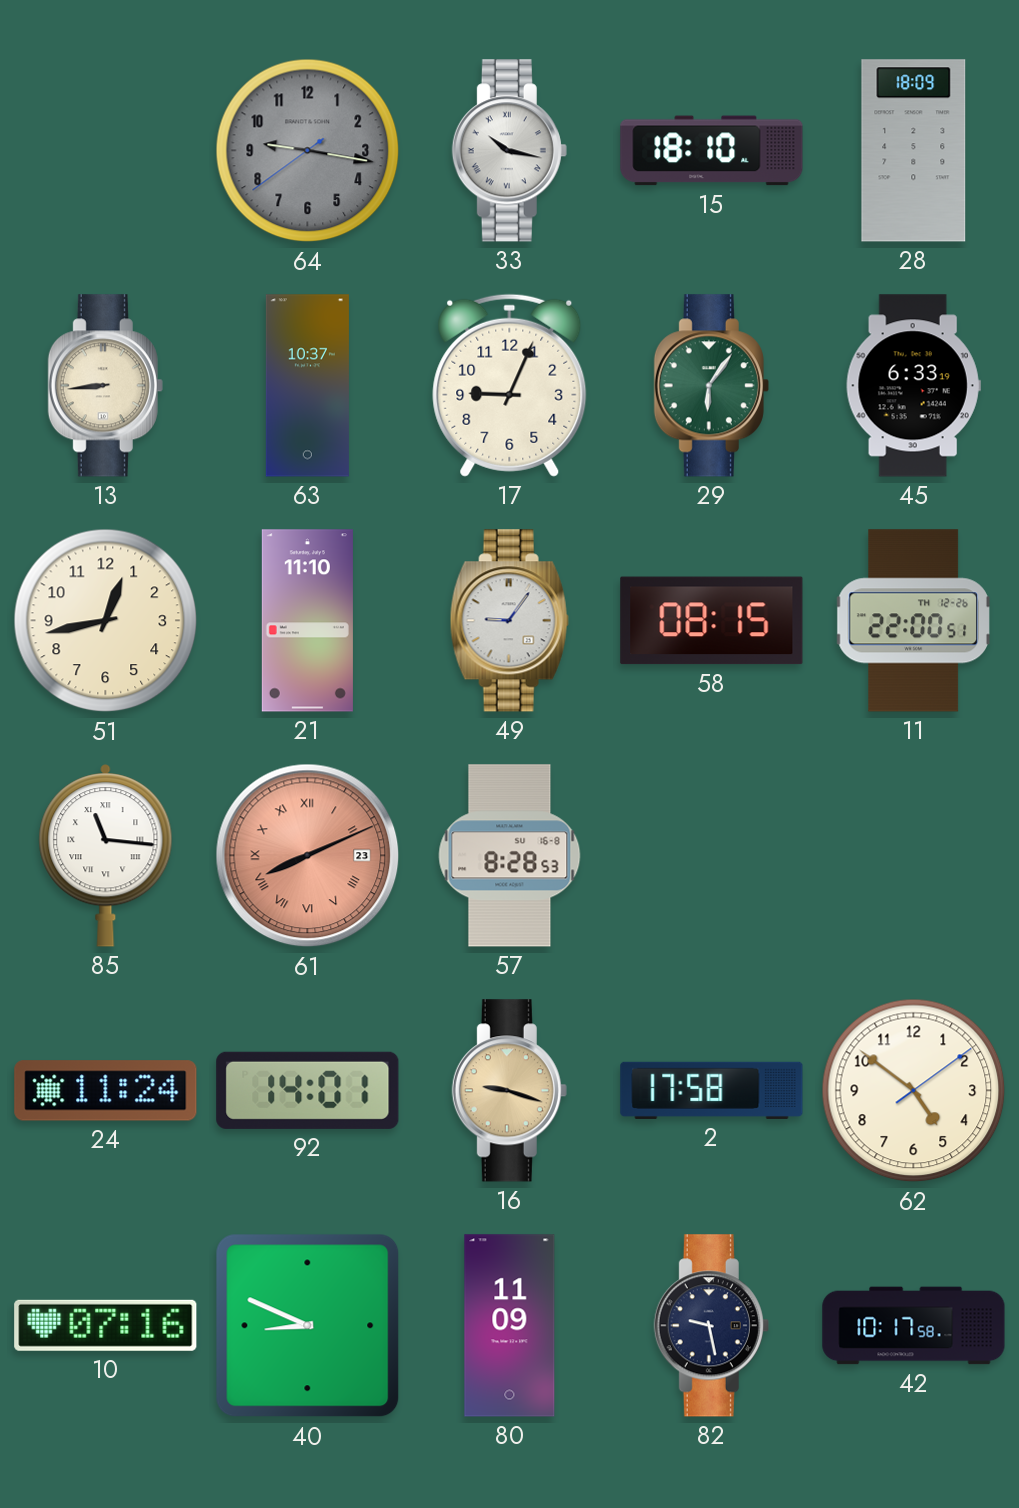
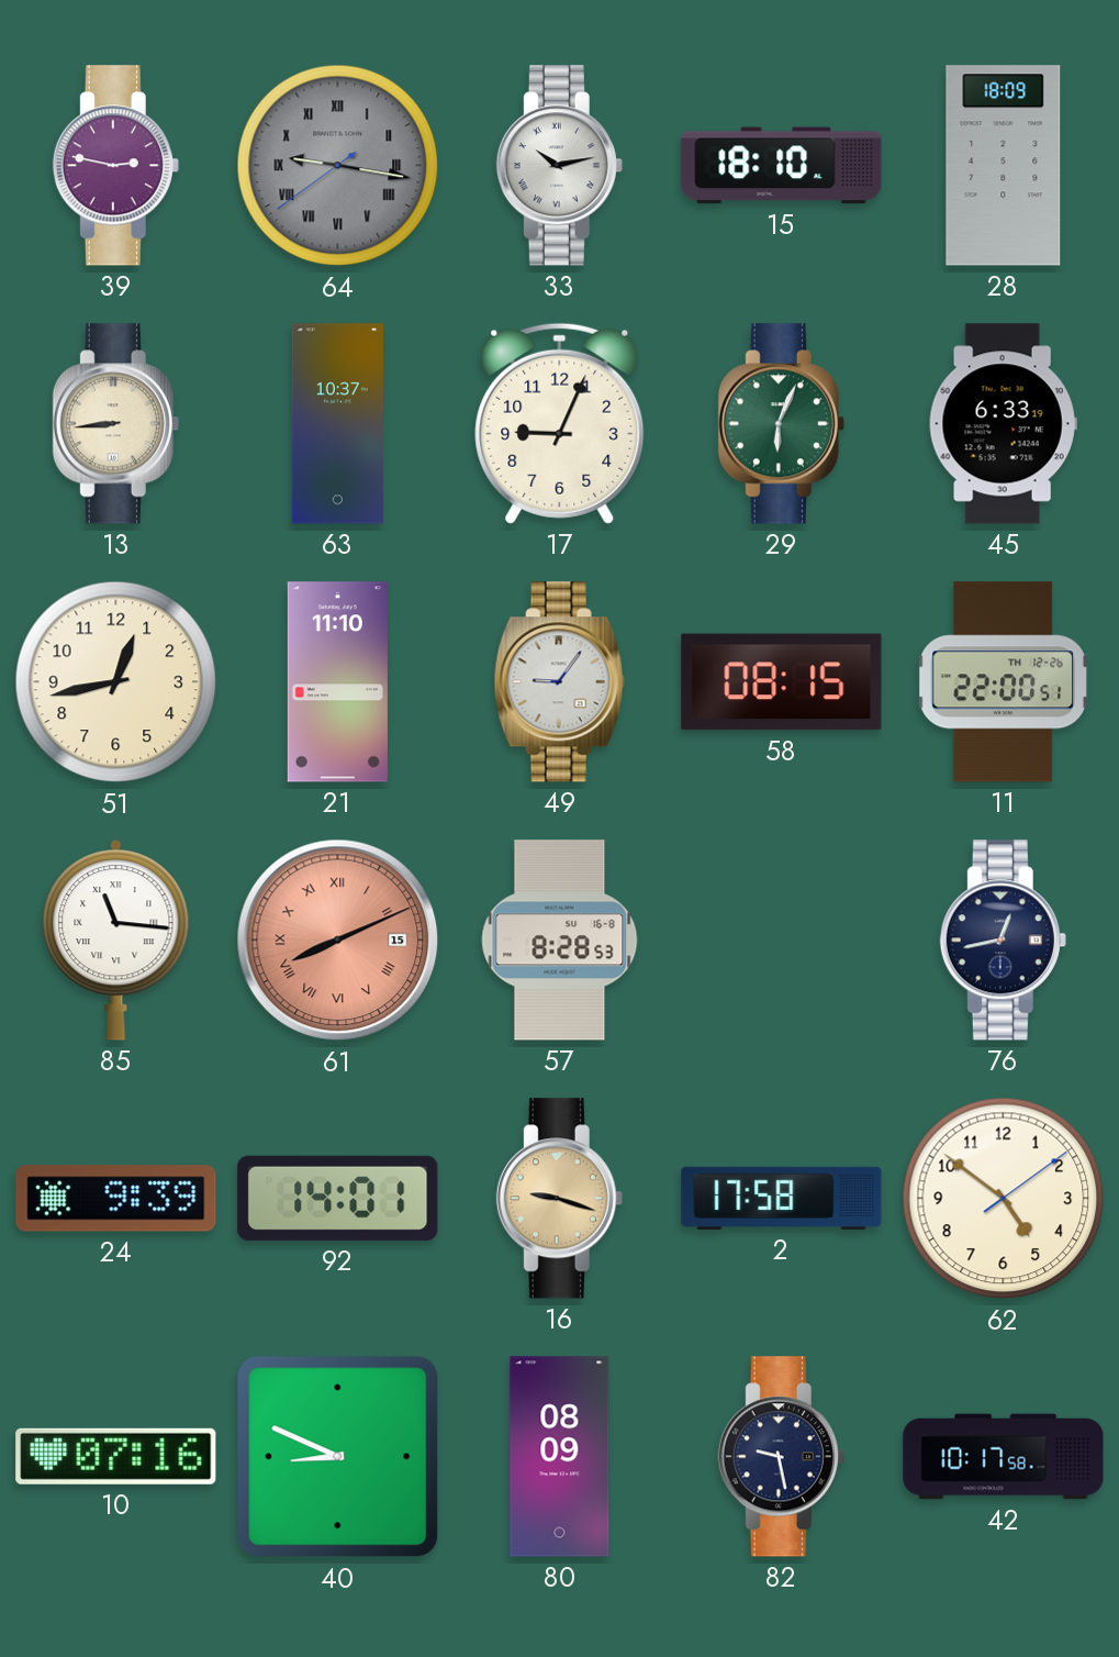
39: none -> 2:47
64 numerals: Arabic -> Roman
33: 10:17 -> 10:13
29: 6:06 -> 6:04
61 date: 23 -> 15
76: none -> 12:43
24: 11:24 -> 9:39
80: 11:09 -> 08:09
